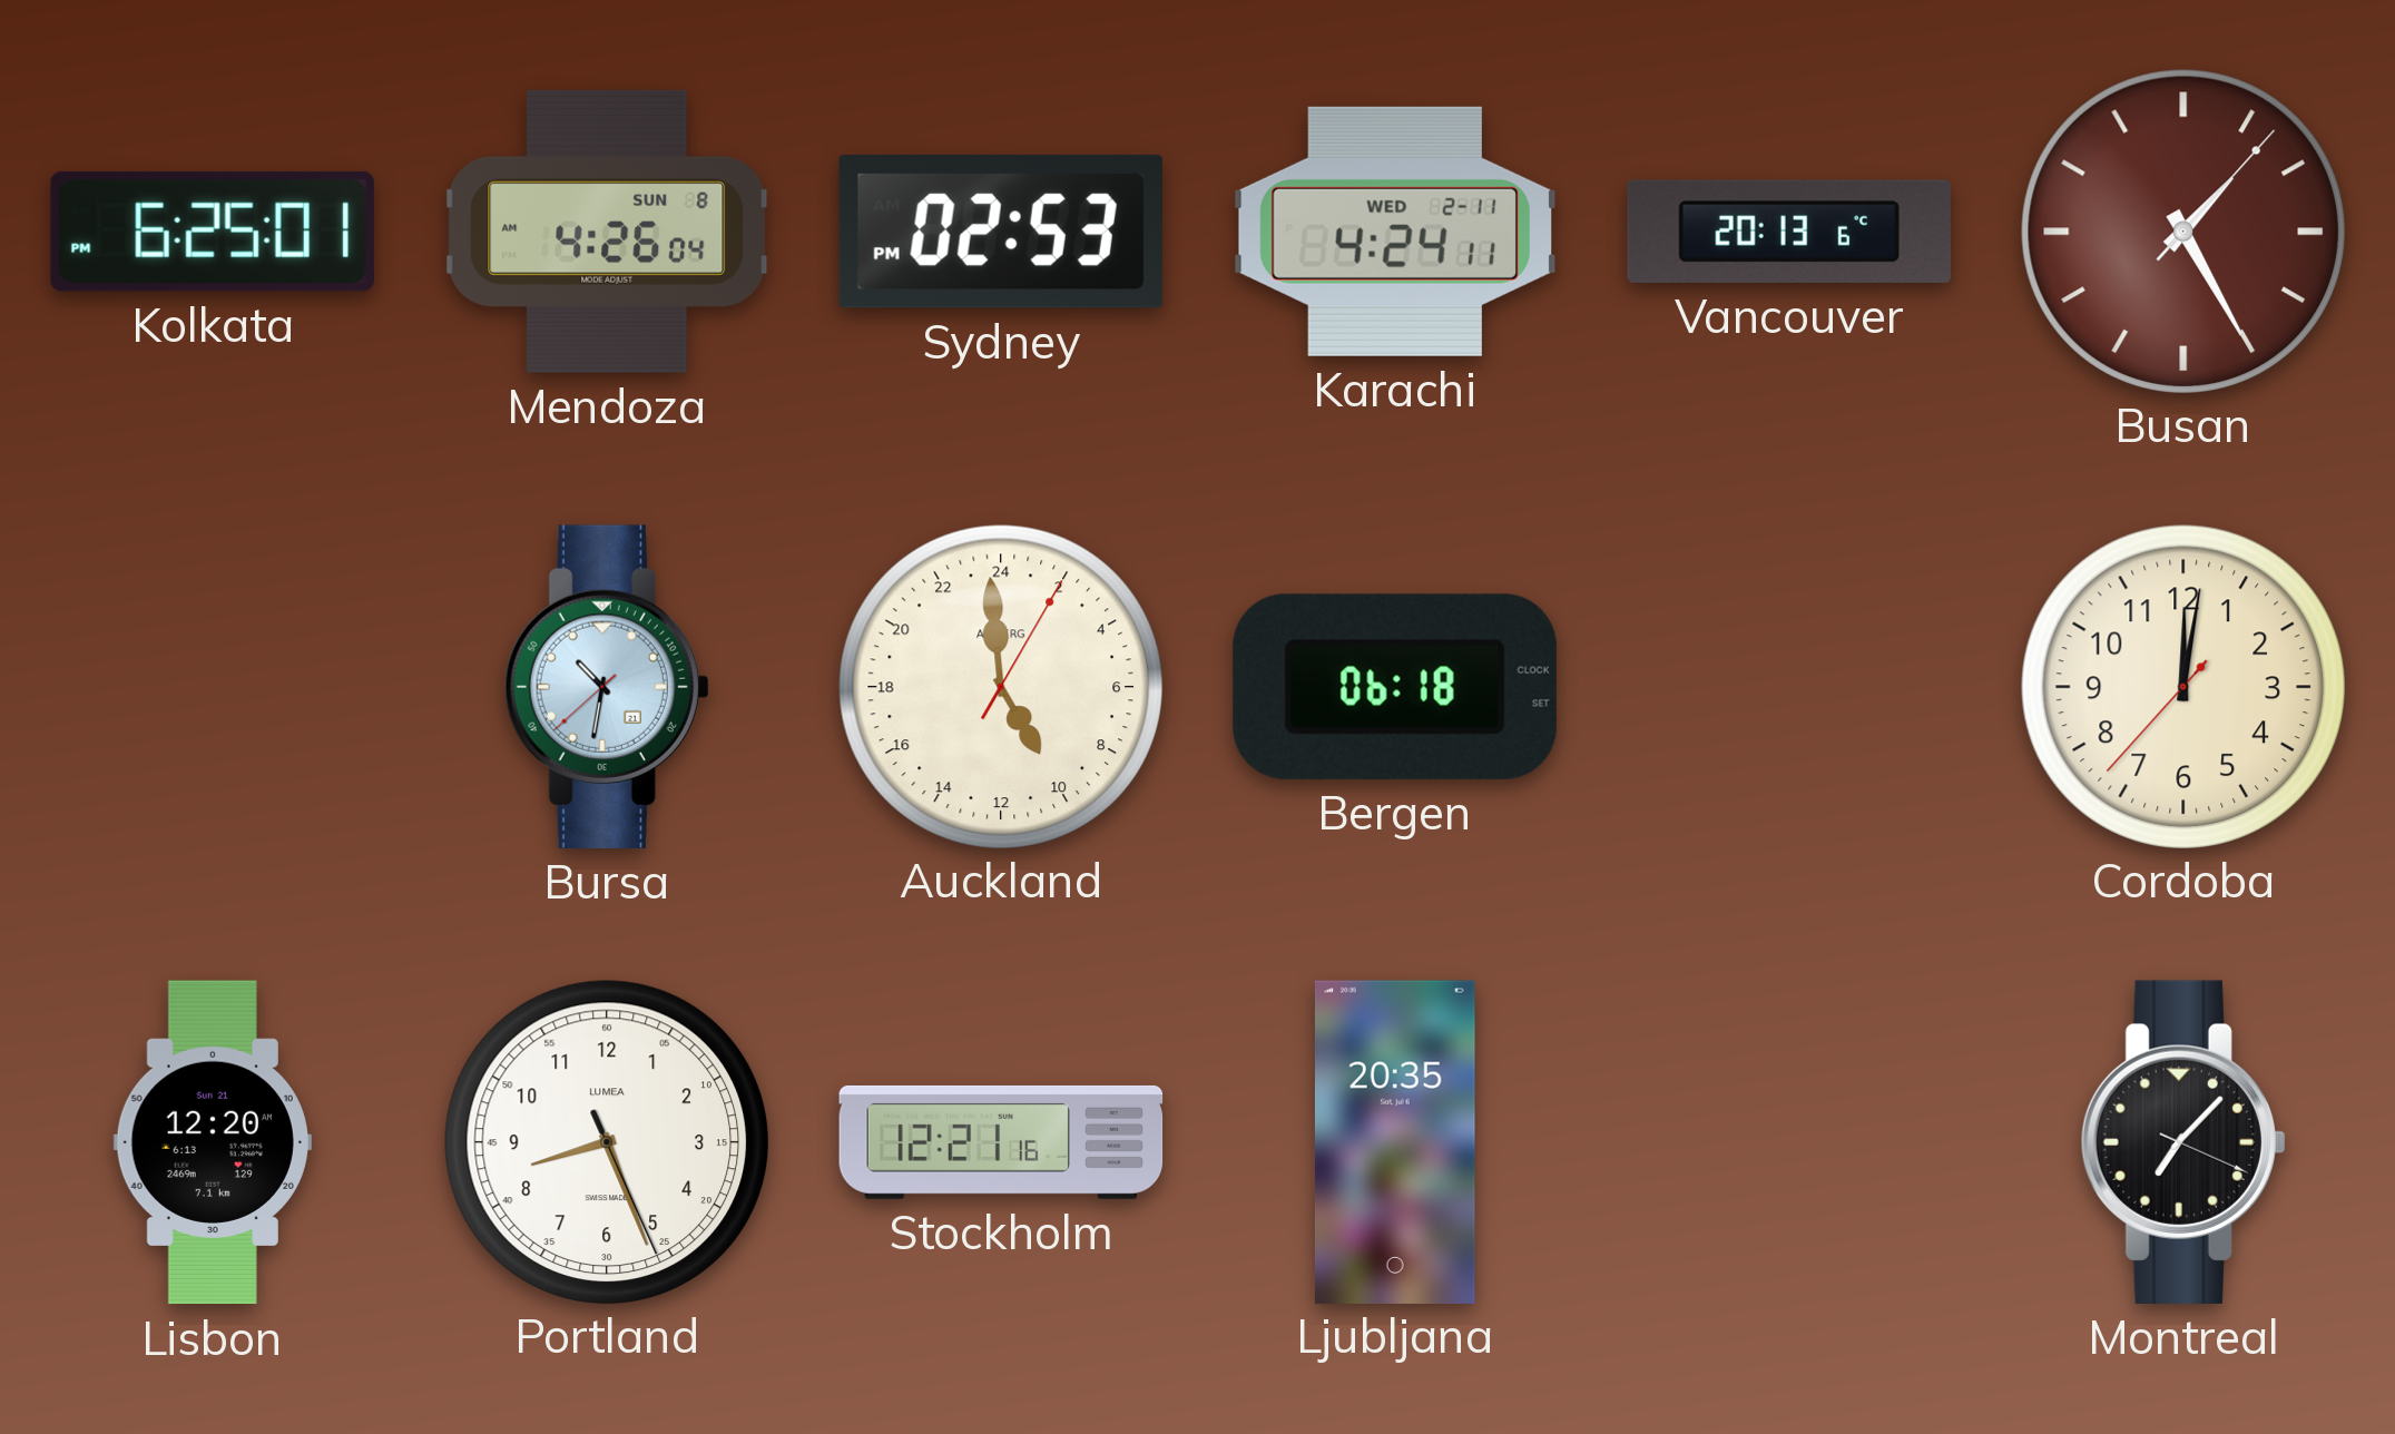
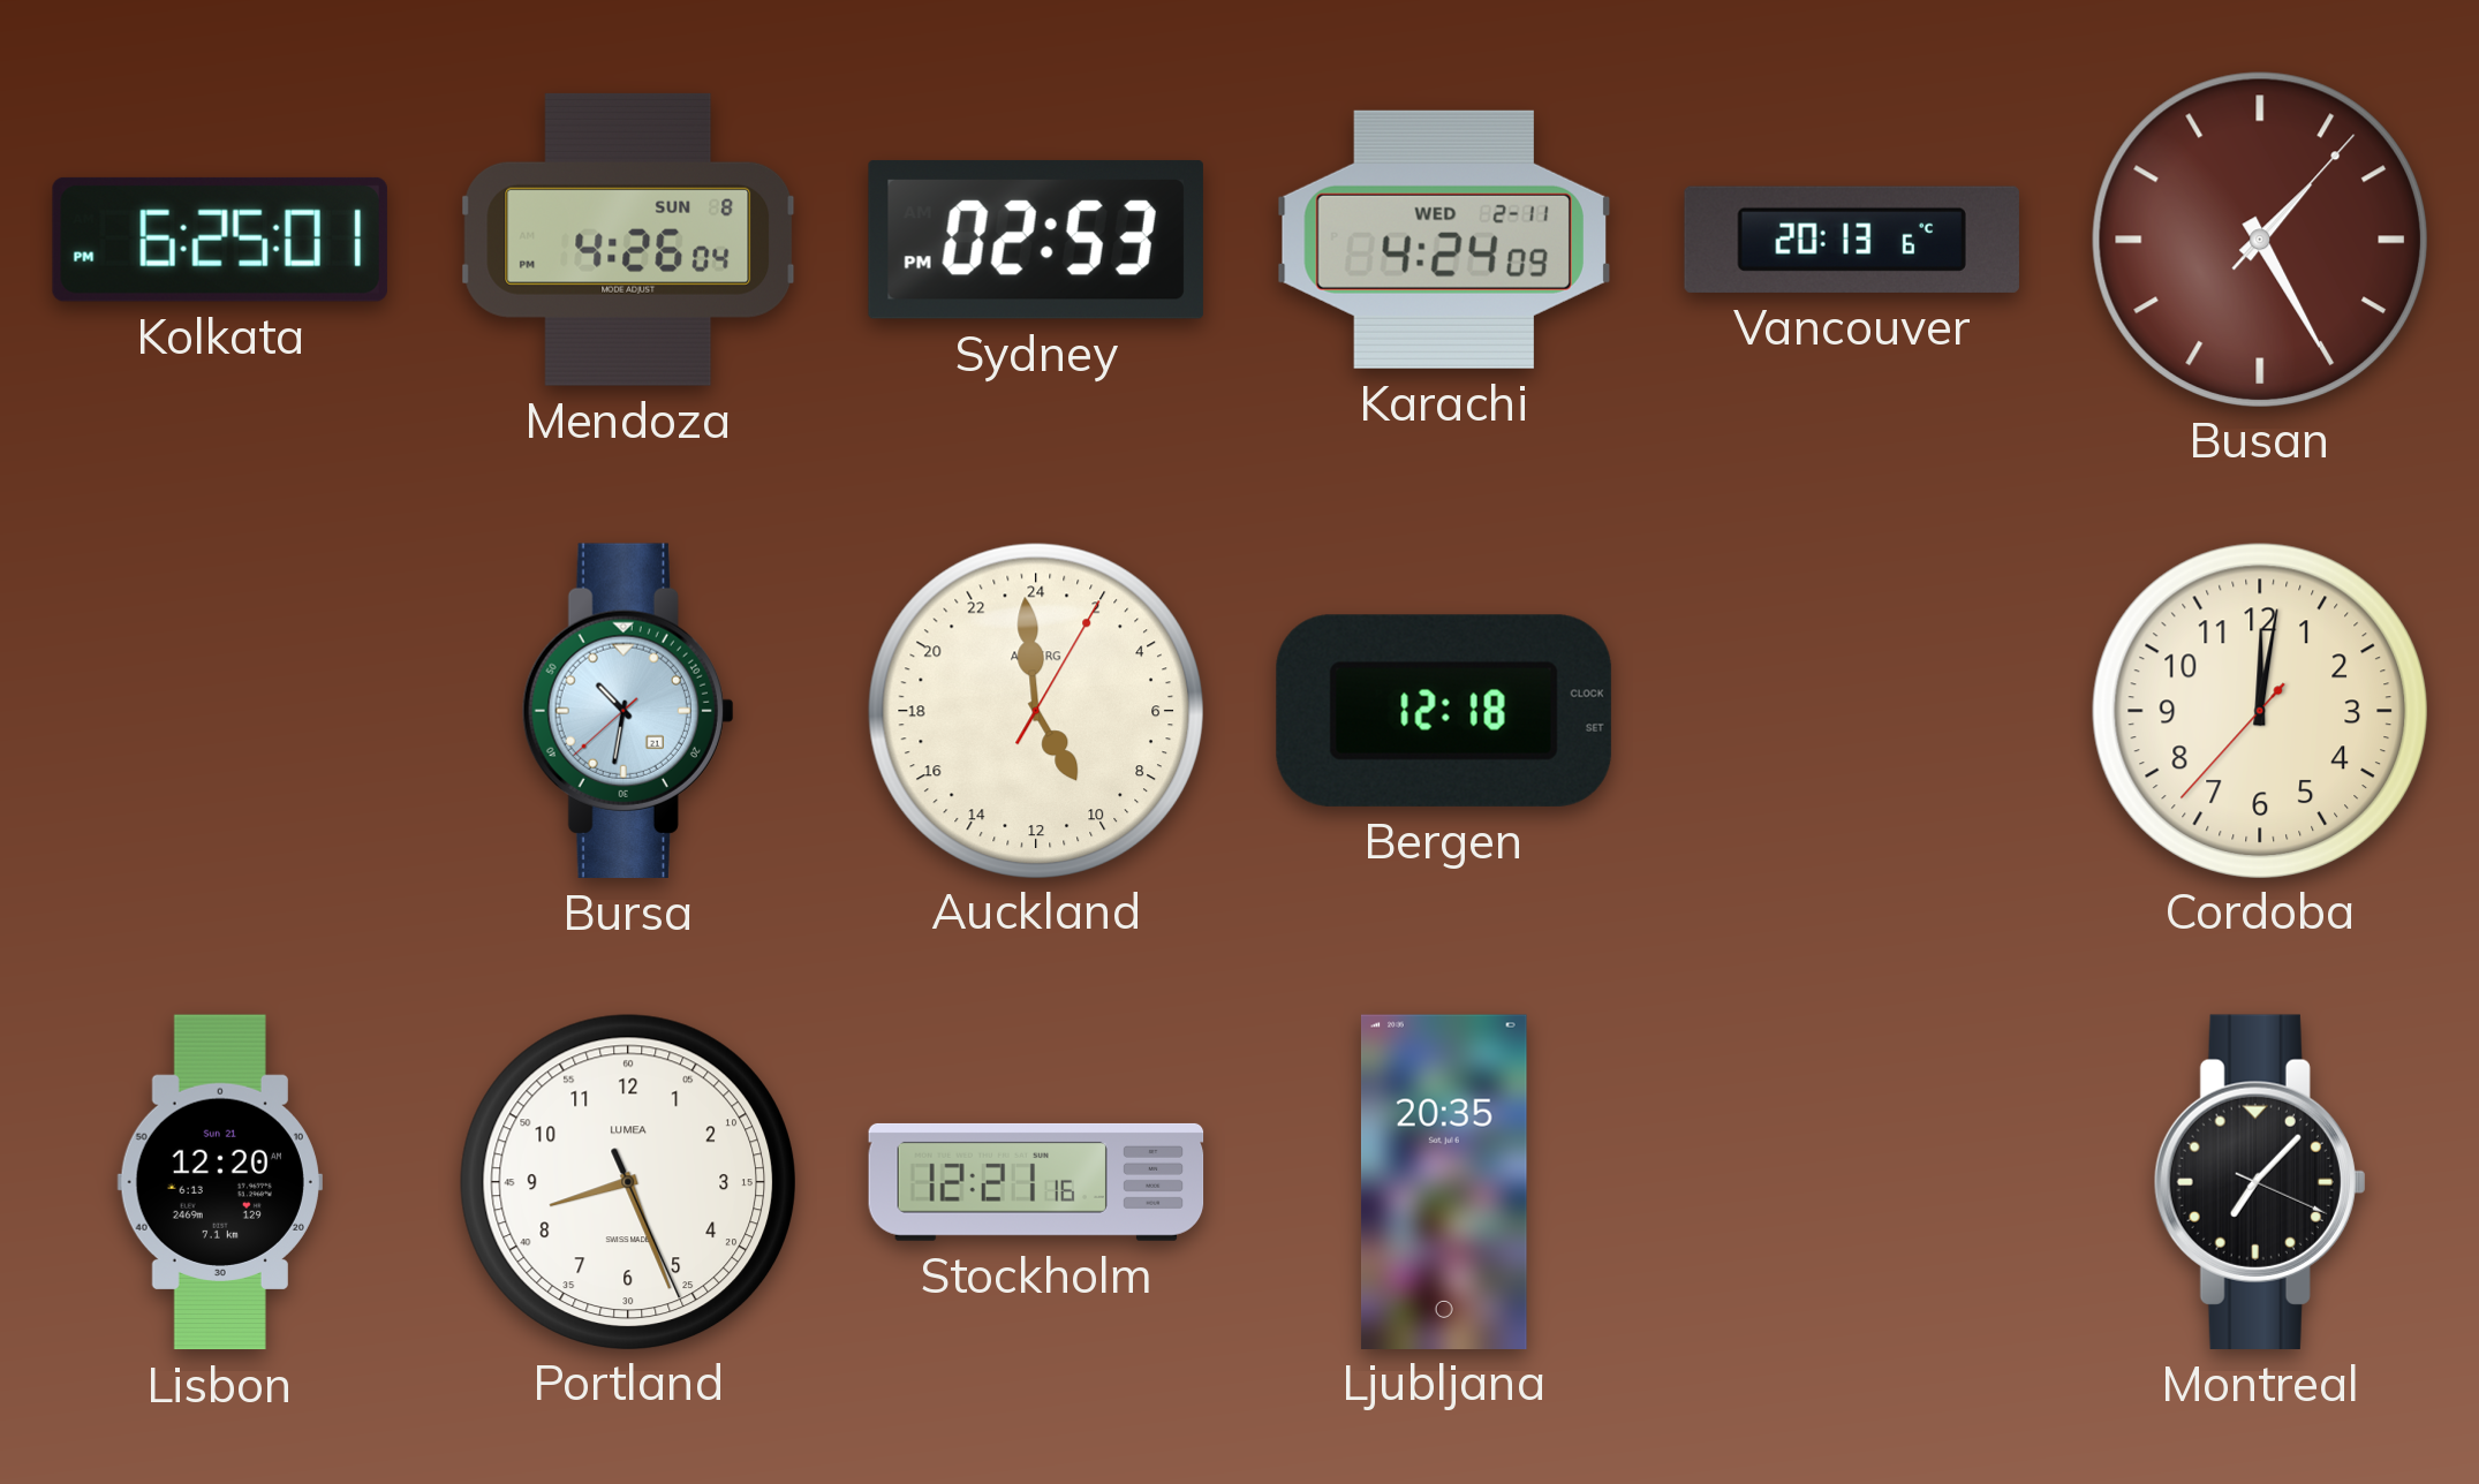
Mendoza: 4:26:04 AM -> 4:26:04 PM
Karachi: 4:24:11 -> 4:24:09
Bergen: 06:18 -> 12:18
